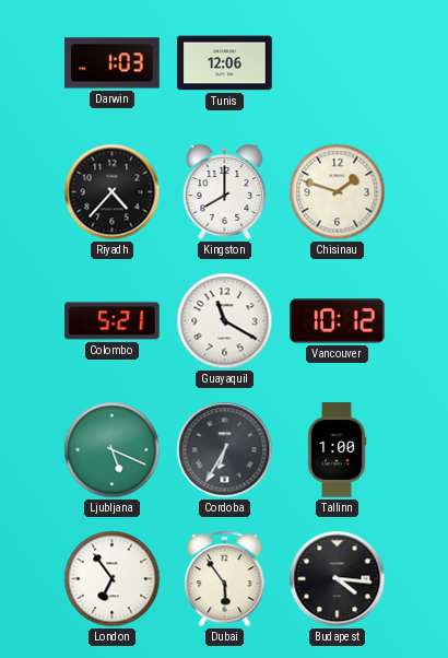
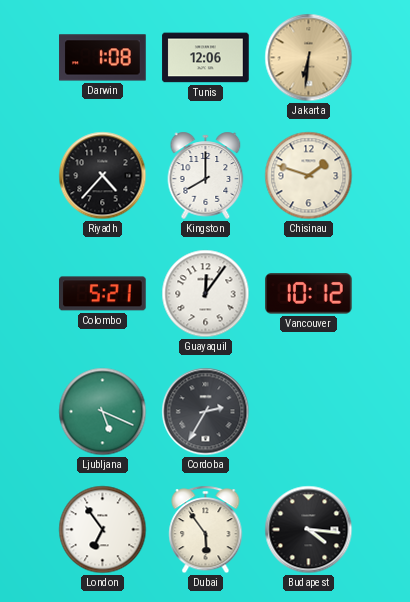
Darwin: 1:03 -> 1:08
Jakarta: none -> 6:31
Guayaquil: 11:20 -> 12:06
Cordoba: 6:35 -> 2:35
Tallinn: 1:00 -> none
